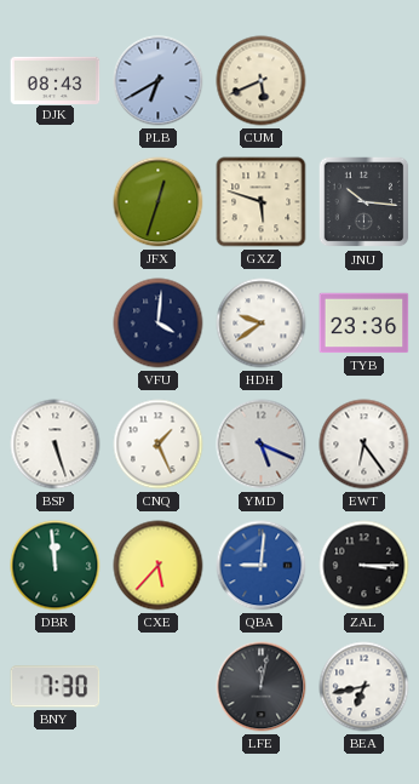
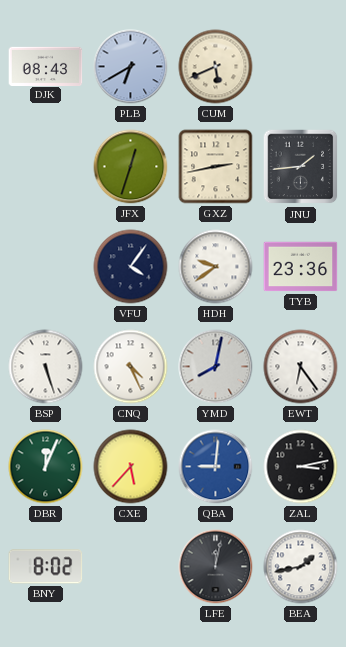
GXZ: 5:48 -> 2:43
JNU: 10:16 -> 1:44
VFU: 4:01 -> 4:06
CNQ: 1:26 -> 4:26
YMD: 5:19 -> 8:02
DBR: 11:59 -> 12:04
ZAL: 3:15 -> 3:13
BNY: 7:30 -> 8:02
BEA: 6:43 -> 1:43
